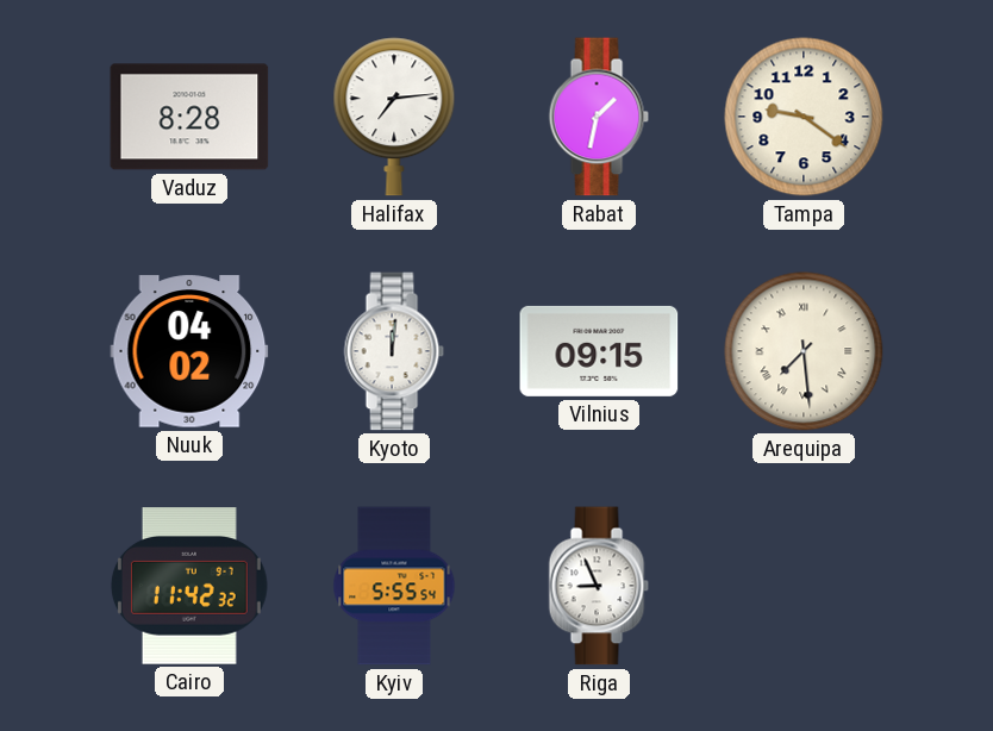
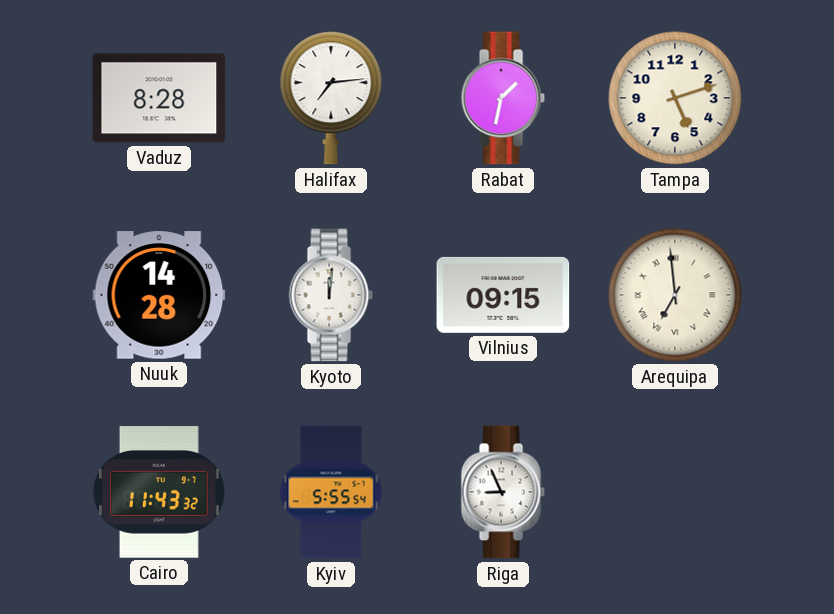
Tampa: 9:21 -> 5:12
Nuuk: 04:02 -> 14:28
Arequipa: 7:29 -> 6:59
Cairo: 11:42 -> 11:43
